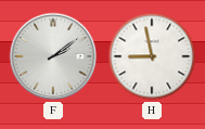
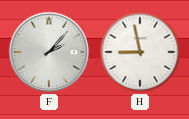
F: 2:09 -> 2:07
